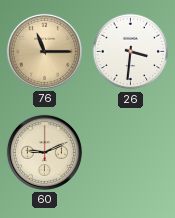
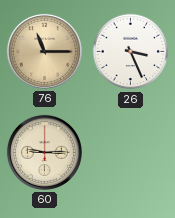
26: 3:31 -> 3:26
60: 9:11 -> 9:15
